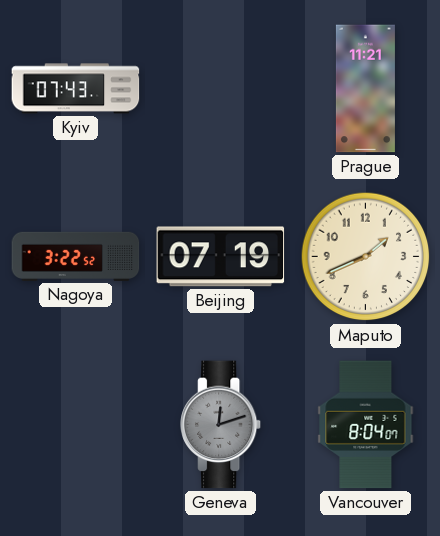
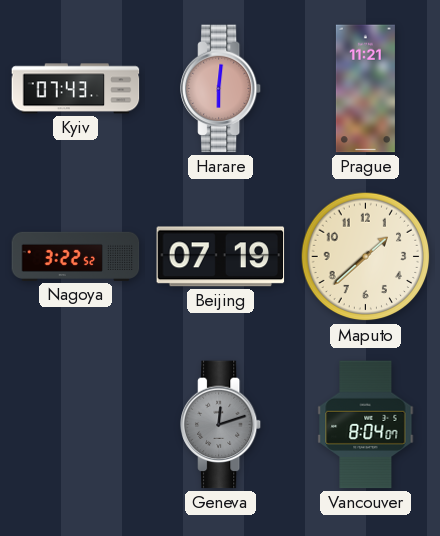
Harare: none -> 6:01
Maputo: 1:41 -> 1:38
